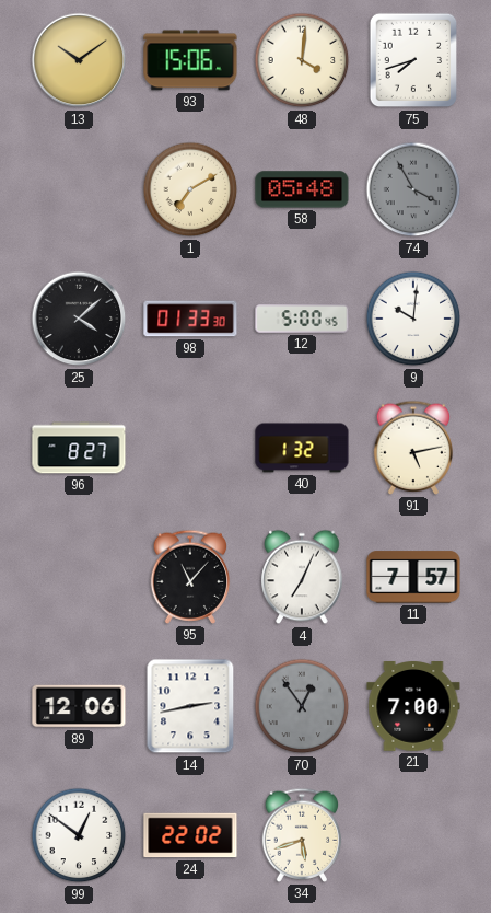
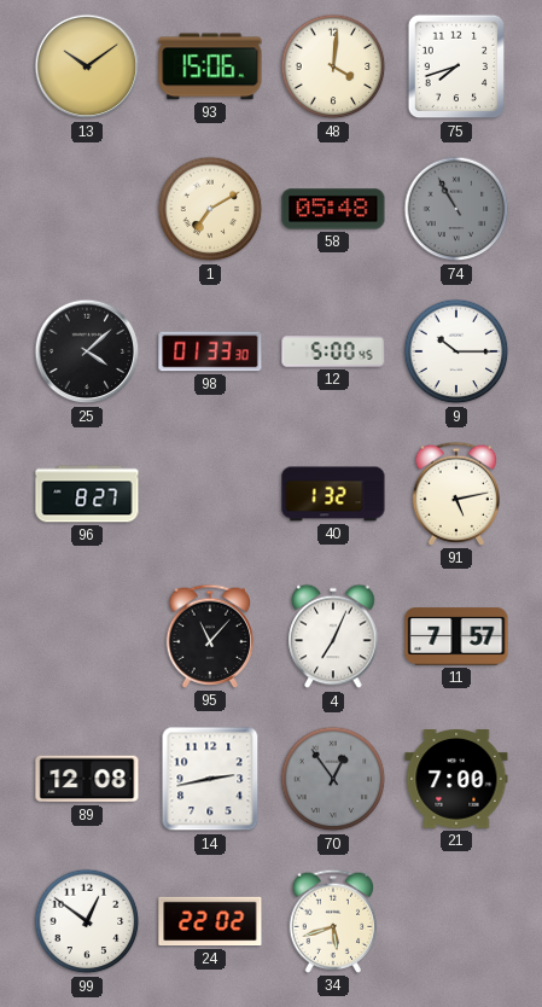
74: 3:55 -> 10:55
9: 10:01 -> 10:15
89: 12:06 -> 12:08
